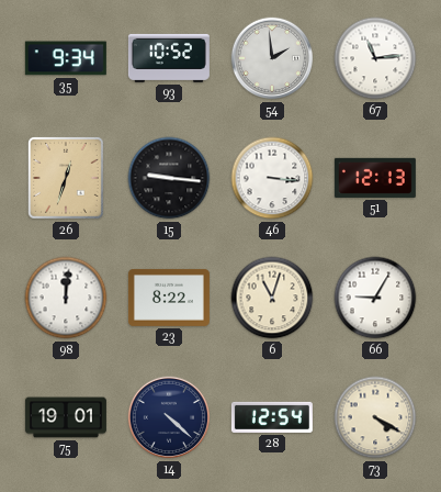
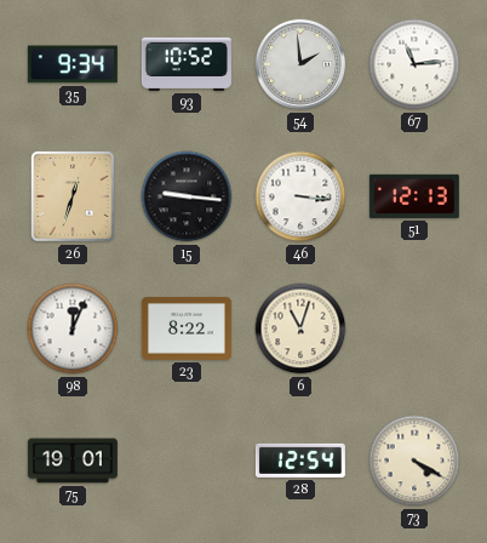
98: 12:01 -> 12:04
66: 9:05 -> none
14: 4:22 -> none
